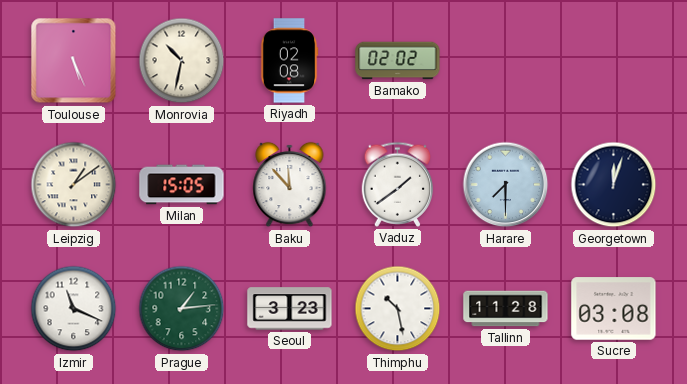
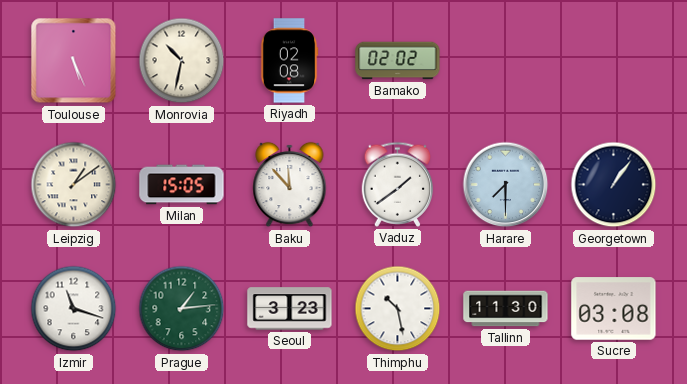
Georgetown: 12:03 -> 1:06
Izmir: 11:19 -> 11:18
Tallinn: 11:28 -> 11:30
